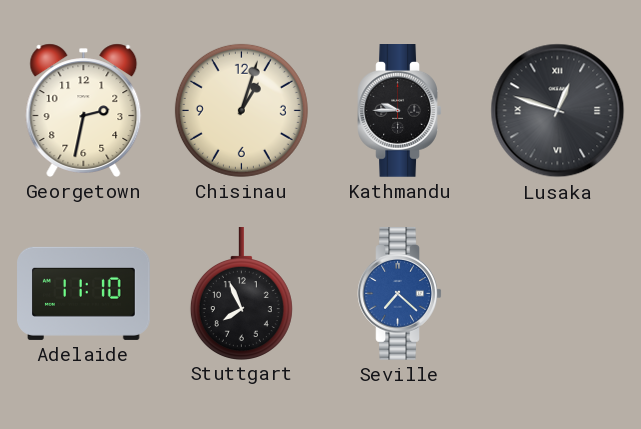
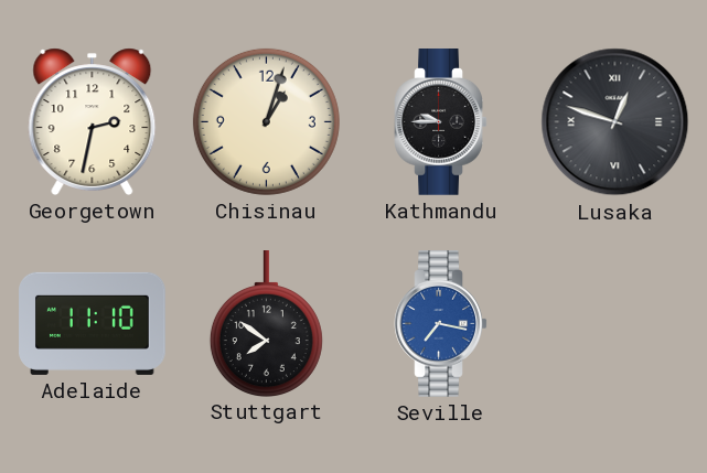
Stuttgart: 7:56 -> 7:51
Seville: 7:22 -> 7:17
